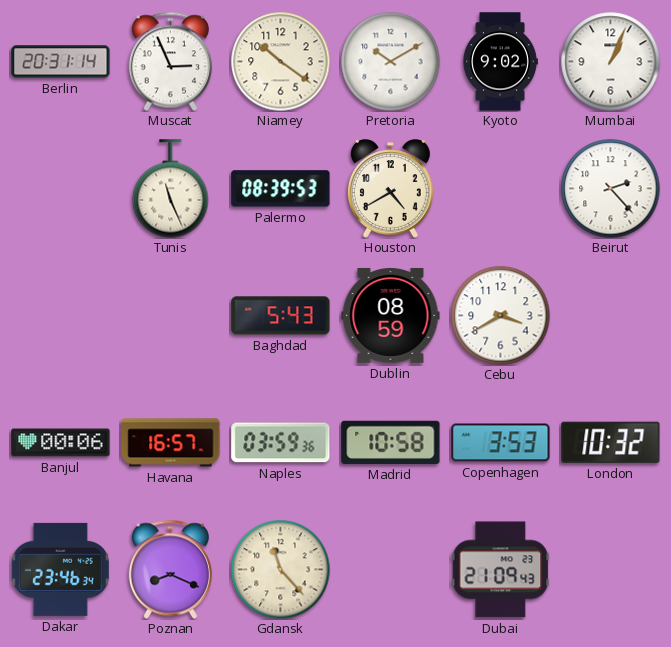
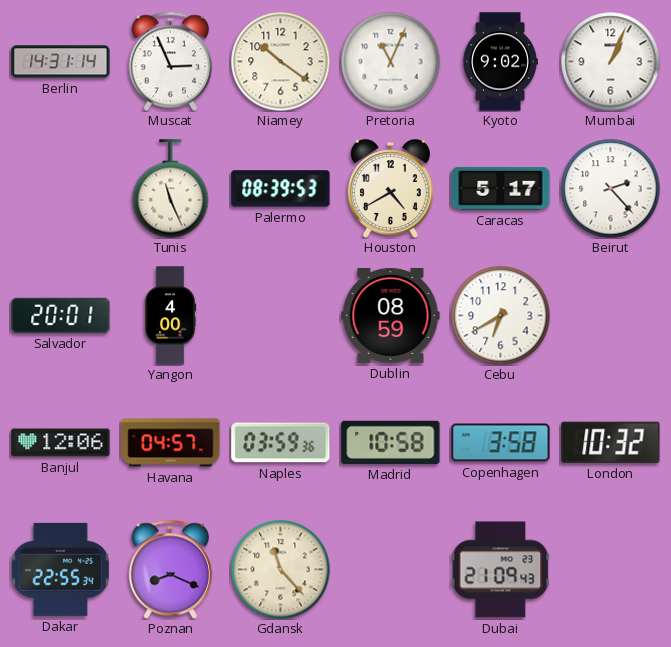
Berlin: 20:31 -> 14:31
Pretoria: 10:10 -> 11:04
Caracas: none -> 5:17
Salvador: none -> 20:01
Yangon: none -> 4:00
Baghdad: 5:43 -> none
Cebu: 3:40 -> 6:40
Banjul: 00:06 -> 12:06
Havana: 16:57 -> 04:57
Copenhagen: 3:53 -> 3:58
Dakar: 23:46 -> 22:55
